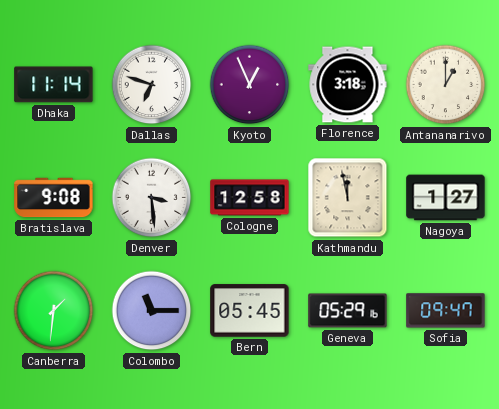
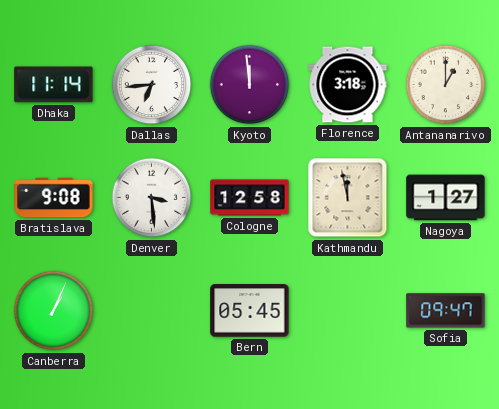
Dallas: 6:48 -> 6:44
Kyoto: 12:56 -> 11:59
Canberra: 1:31 -> 1:04
Colombo: 11:15 -> none
Geneva: 05:29 -> none
